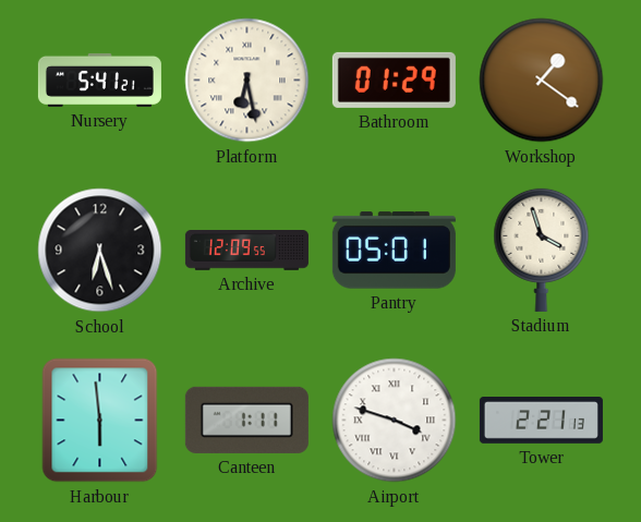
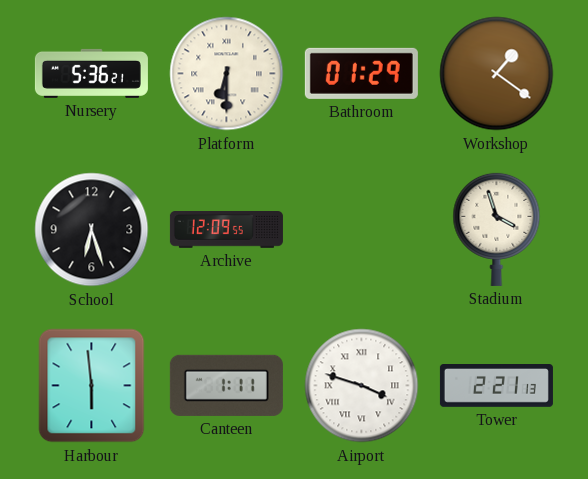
Nursery: 5:41 -> 5:36
Platform: 6:28 -> 6:30
Pantry: 05:01 -> none
